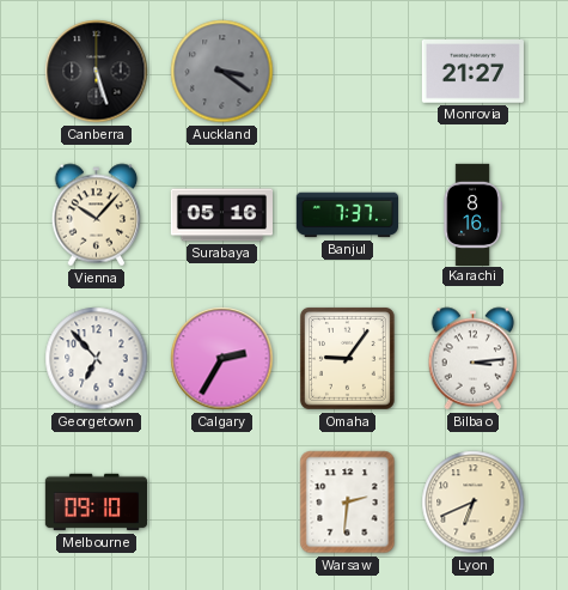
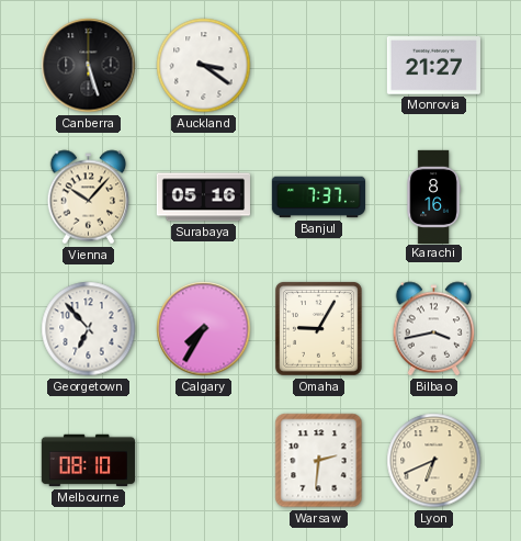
Auckland dial: grey -> white
Calgary: 2:35 -> 7:35
Omaha: 9:06 -> 9:05
Bilbao: 3:14 -> 3:43
Melbourne: 09:10 -> 08:10
